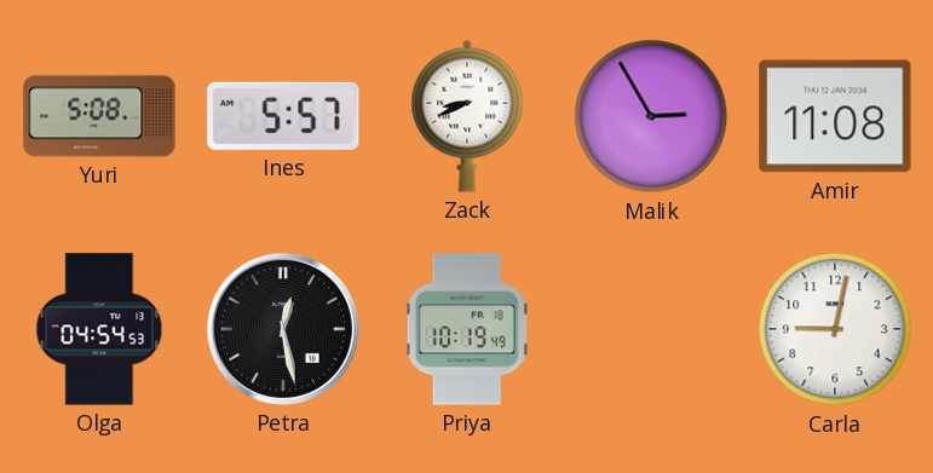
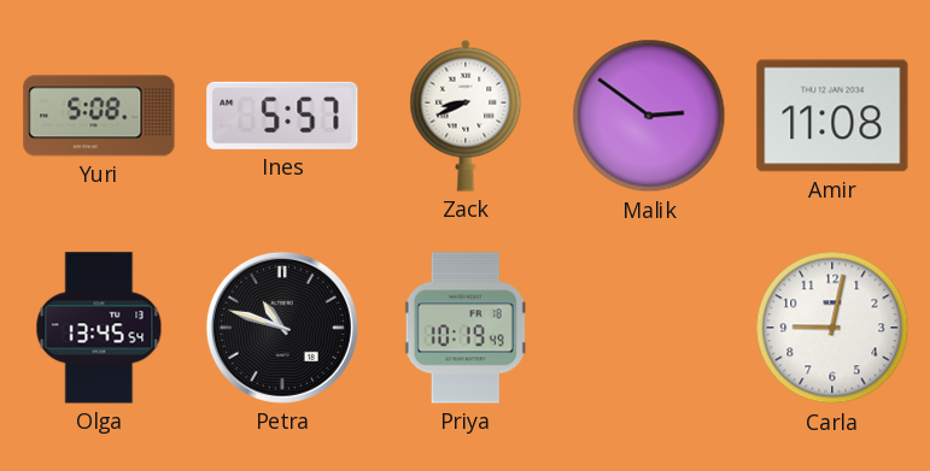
Malik: 2:55 -> 2:51
Olga: 04:54 -> 13:45
Petra: 12:28 -> 10:48
